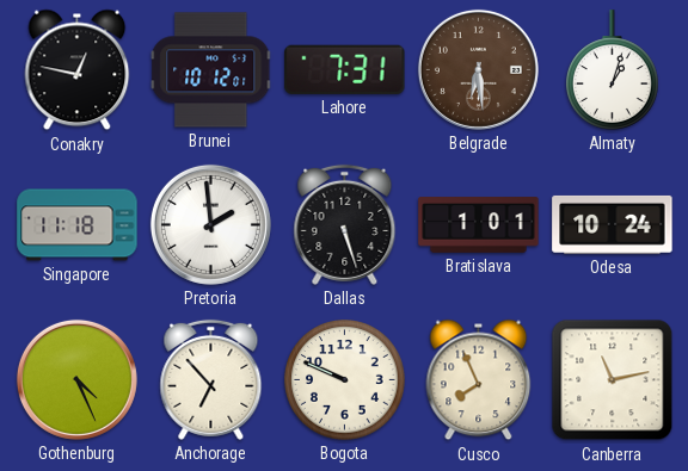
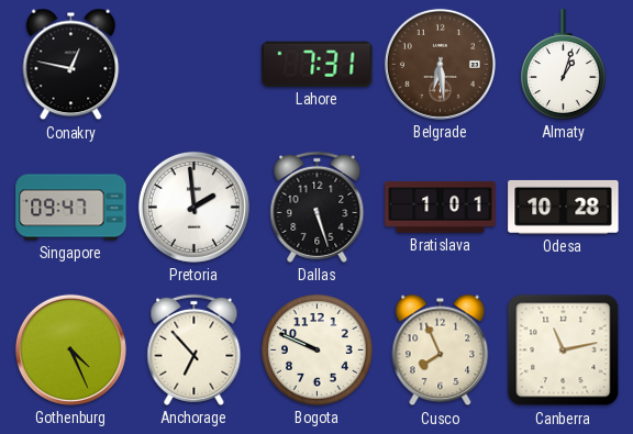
Brunei: 10:12 -> none
Singapore: 11:18 -> 09:47
Odesa: 10:24 -> 10:28
